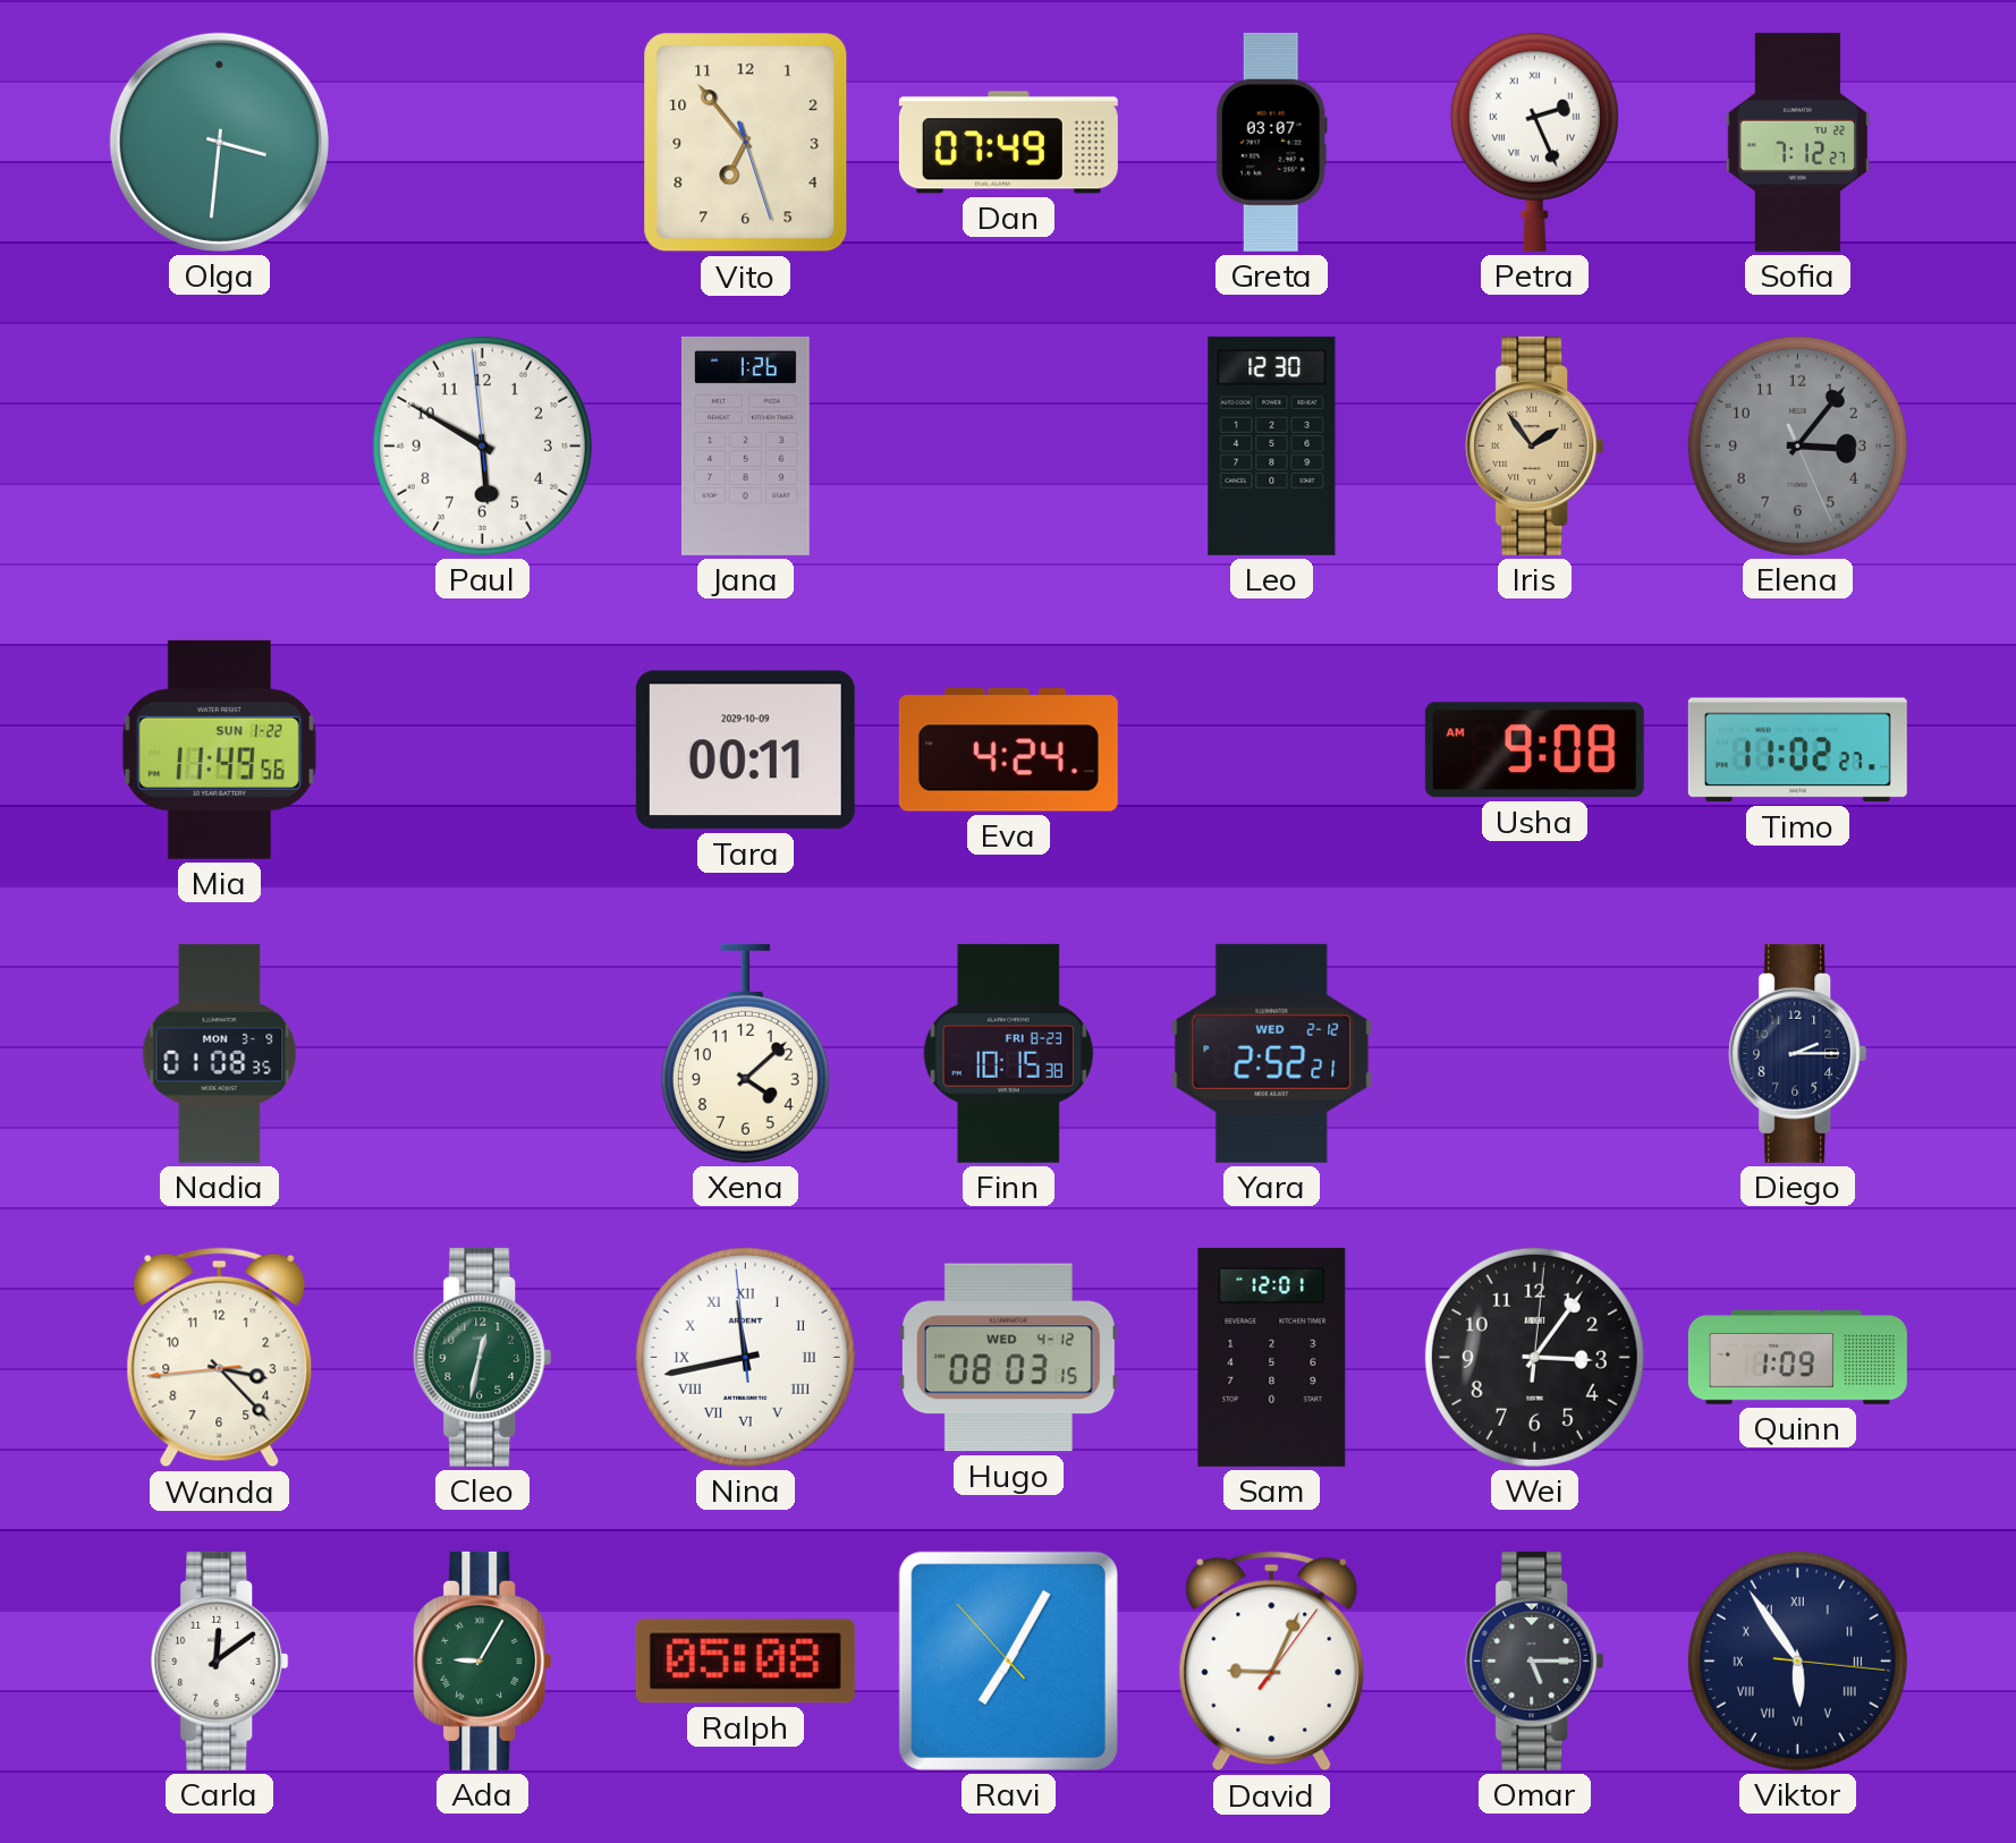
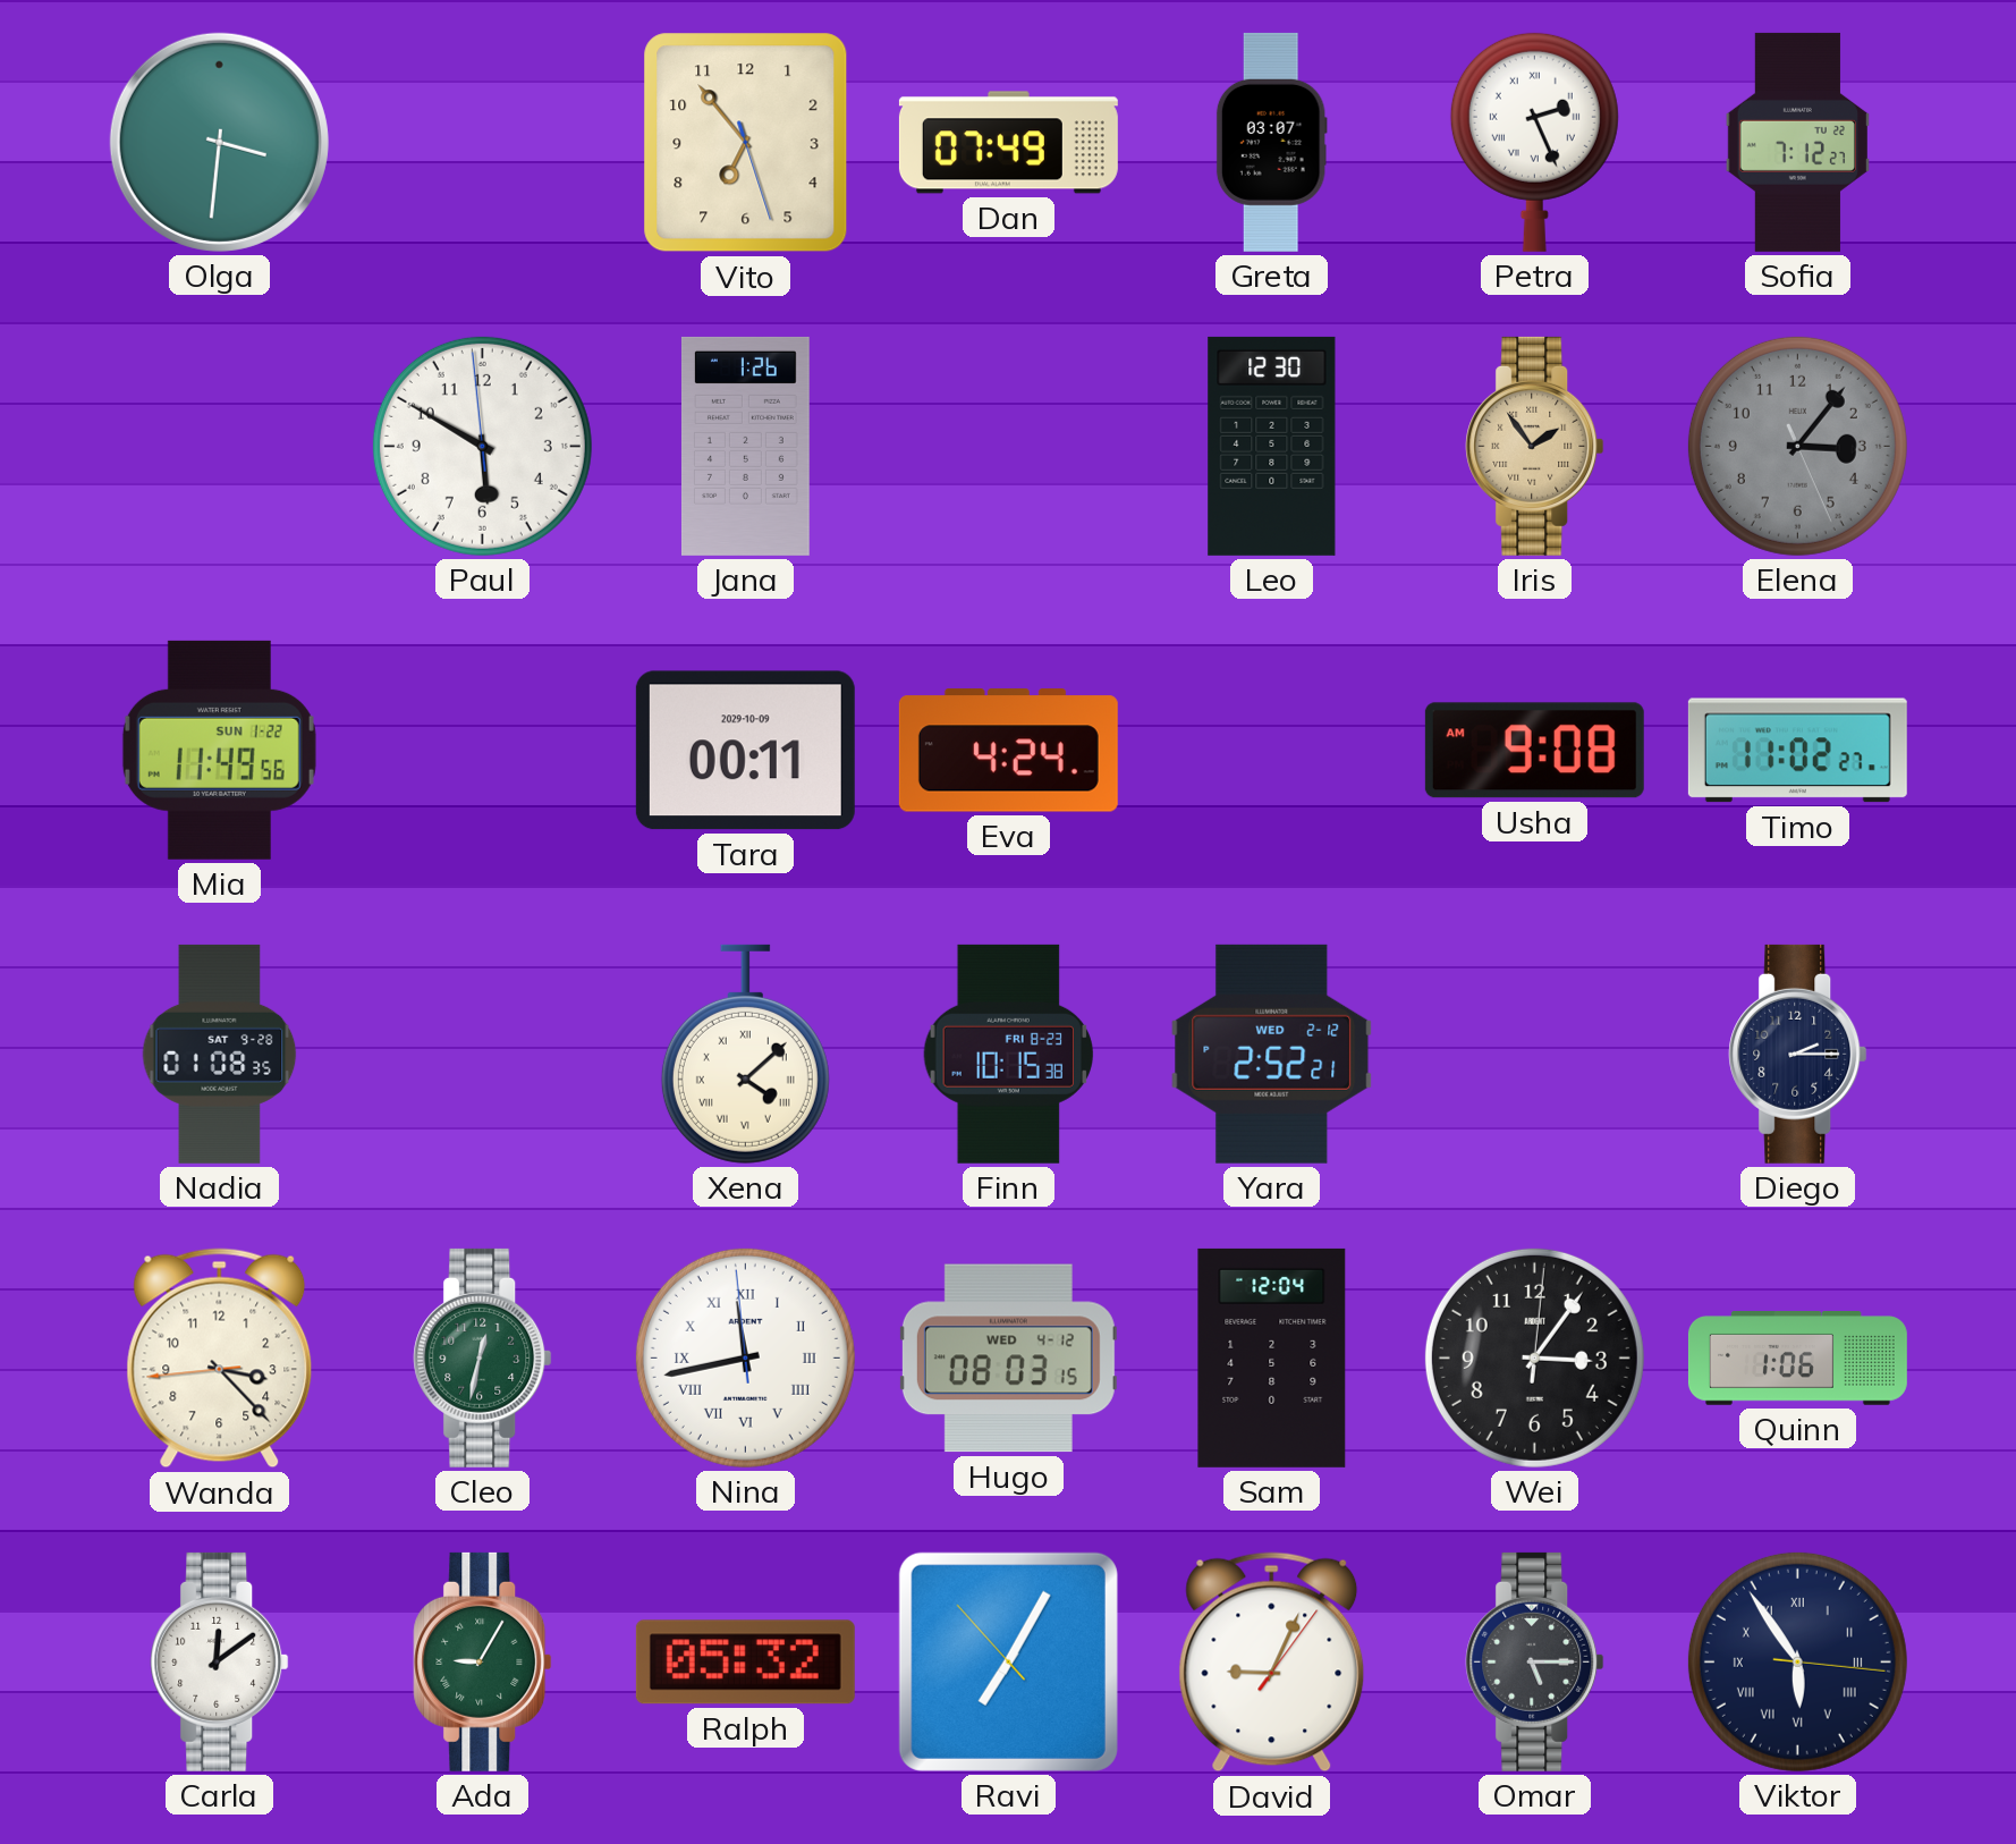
Nadia date: MON 3-9 -> SAT 9-28
Xena numerals: Arabic -> Roman
Sam: 12:01 -> 12:04
Quinn: 1:09 -> 1:06
Ralph: 05:08 -> 05:32
